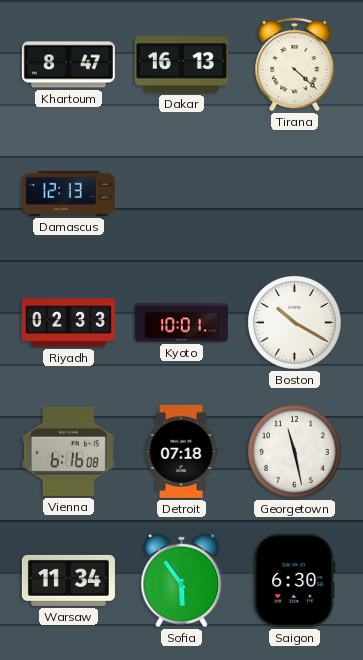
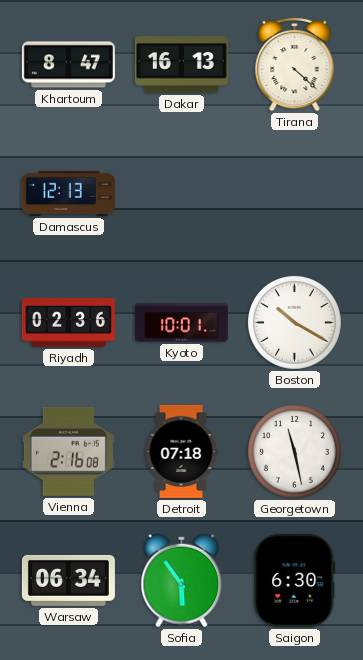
Riyadh: 02:33 -> 02:36
Vienna: 6:16 -> 2:16
Warsaw: 11:34 -> 06:34
